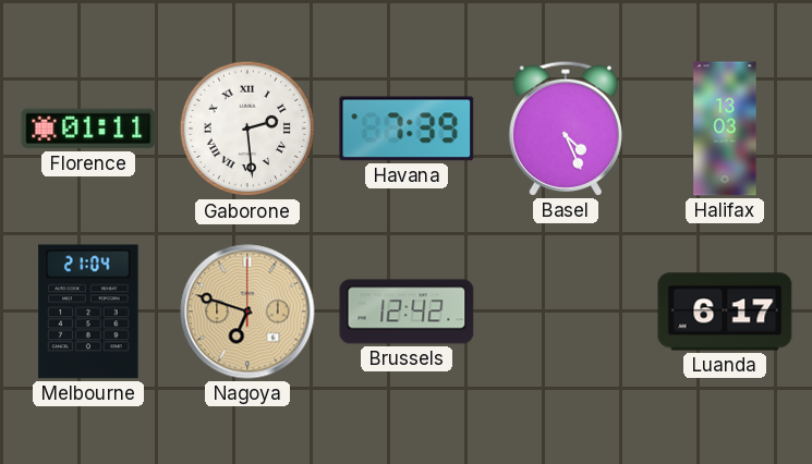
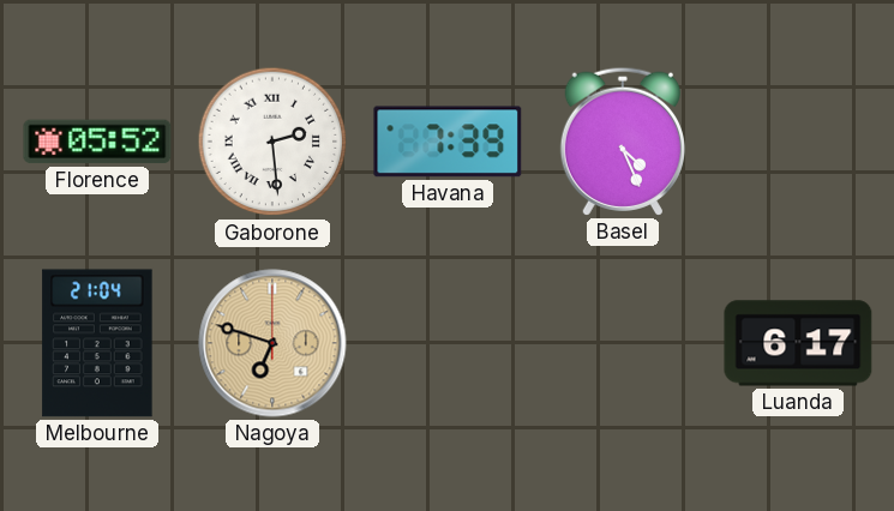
Florence: 01:11 -> 05:52
Halifax: 13:03 -> none
Brussels: 12:42 -> none
